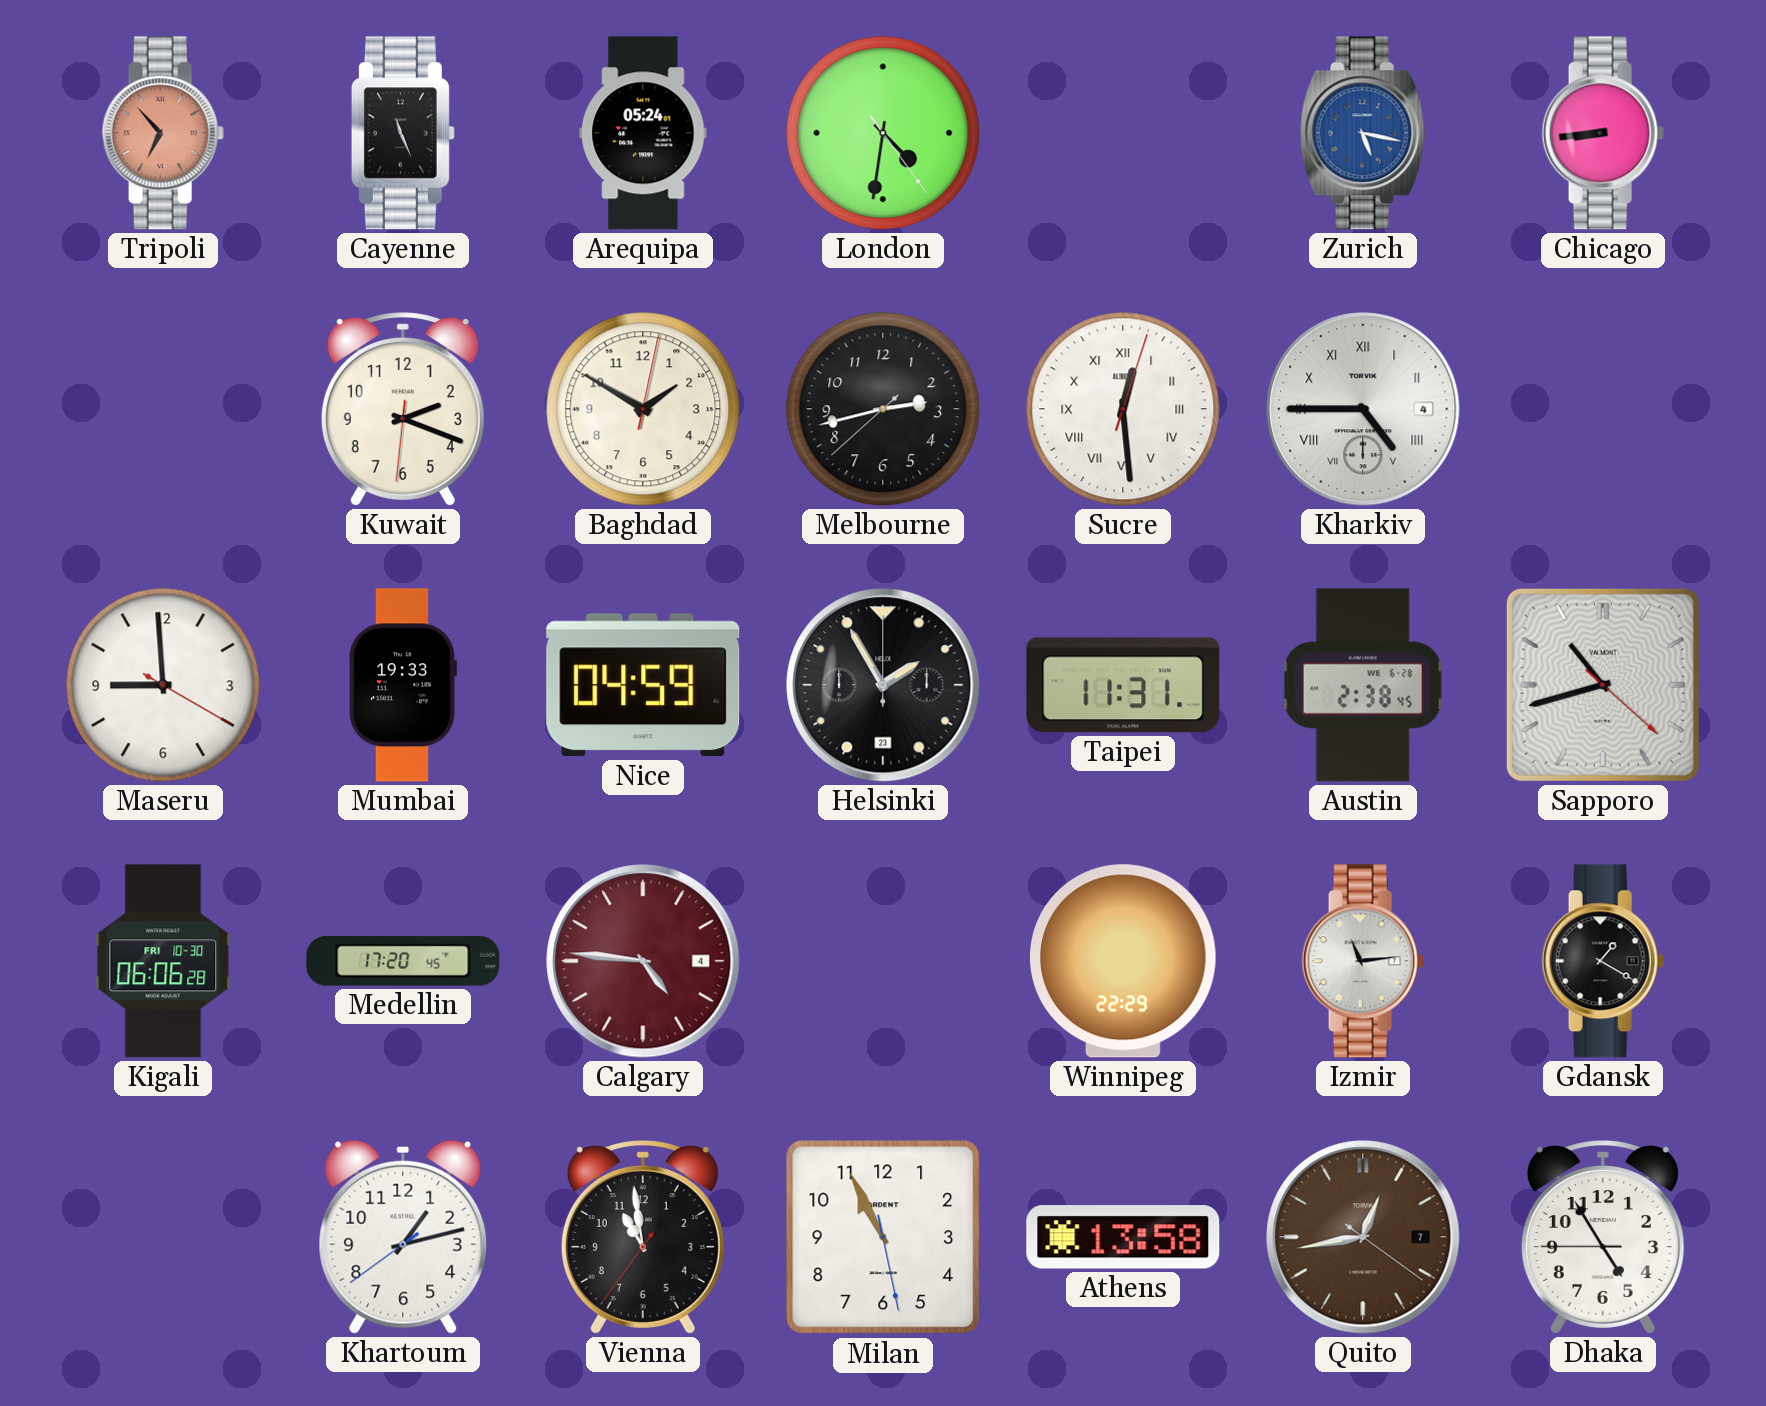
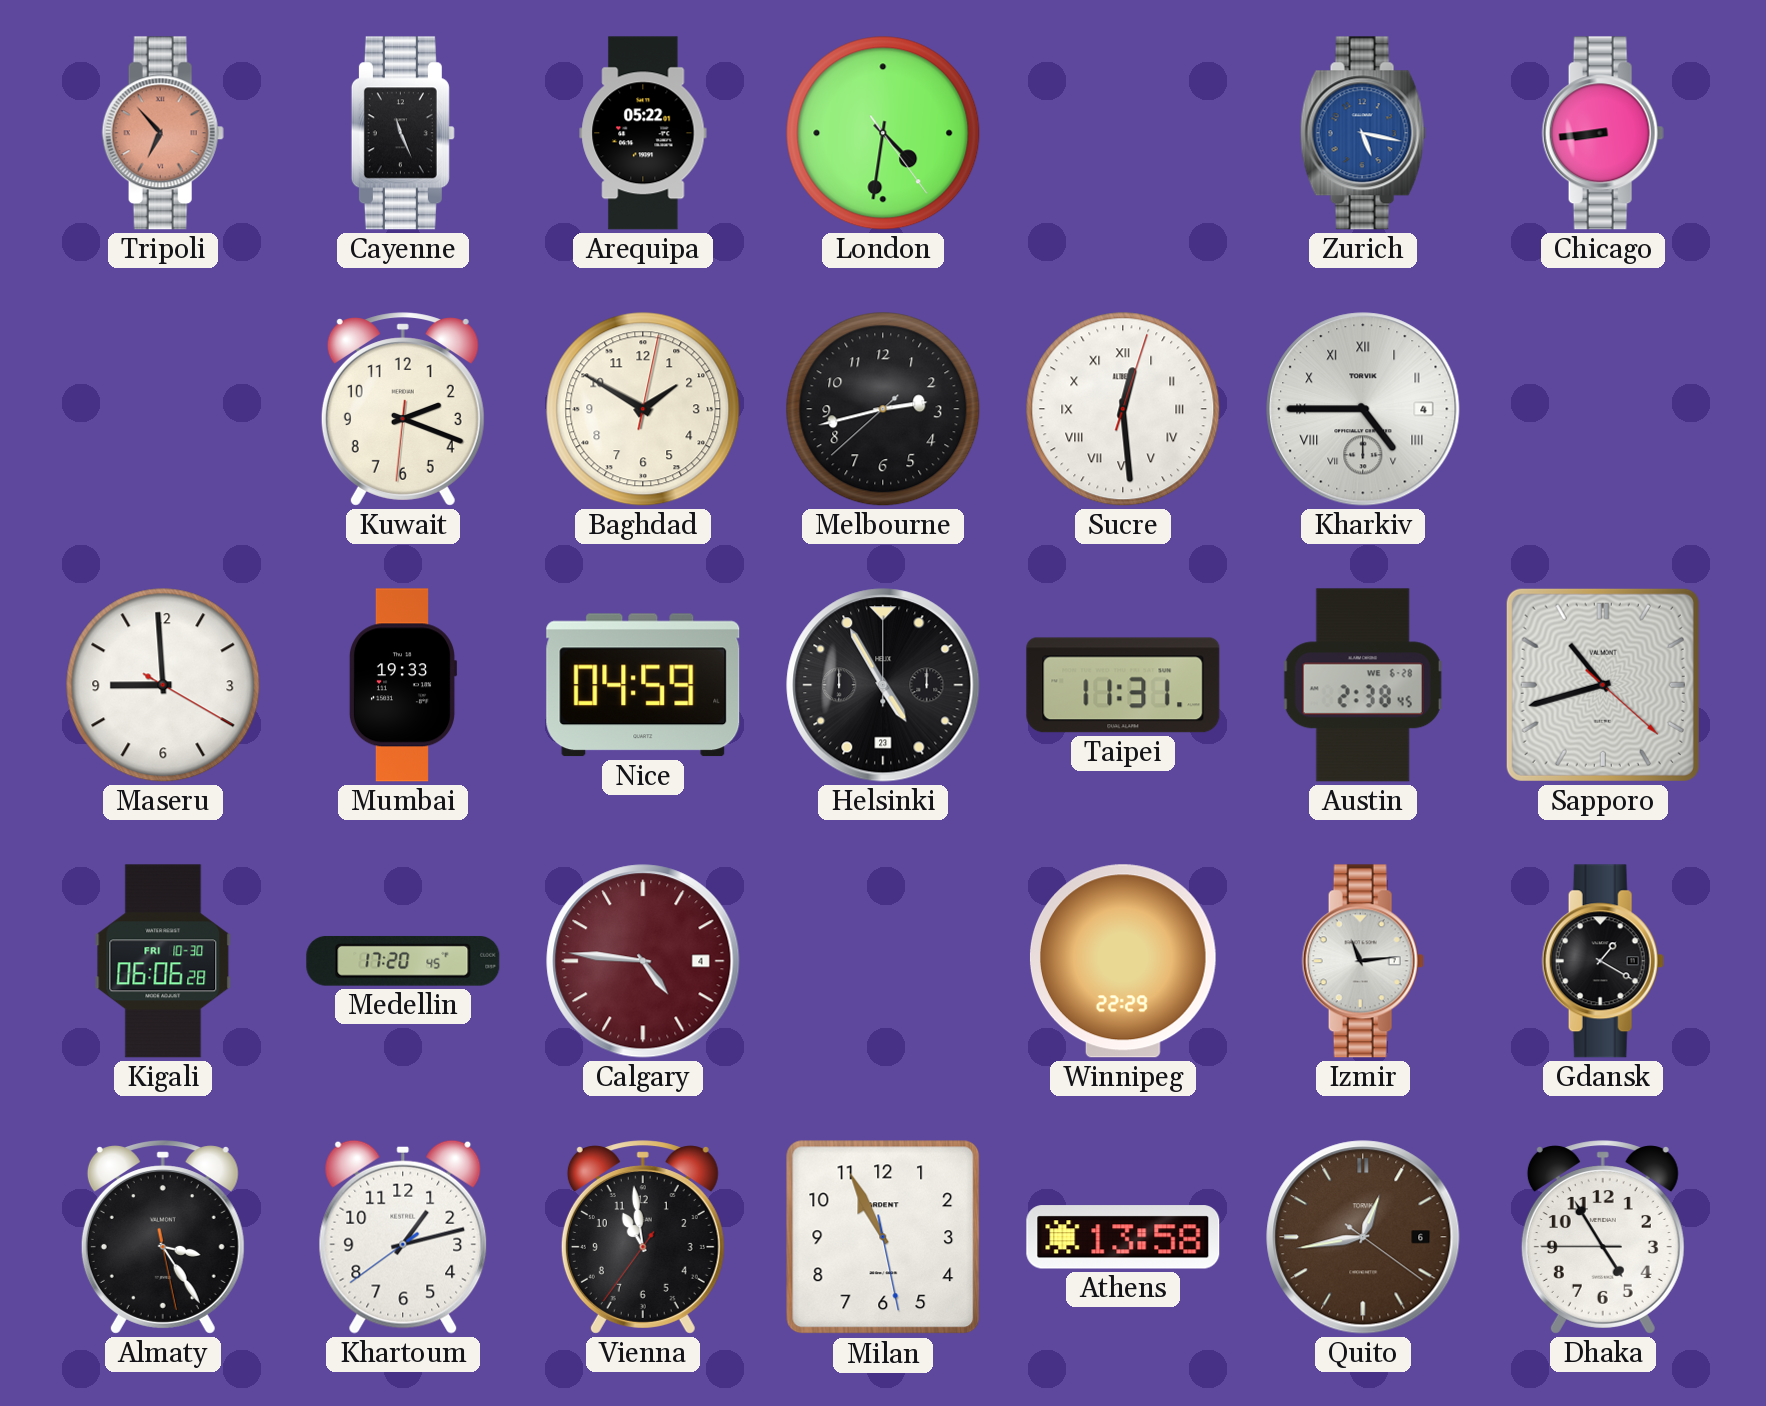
Arequipa: 05:24 -> 05:22
Helsinki: 1:55 -> 4:55
Almaty: none -> 3:24
Quito date: 7 -> 6
